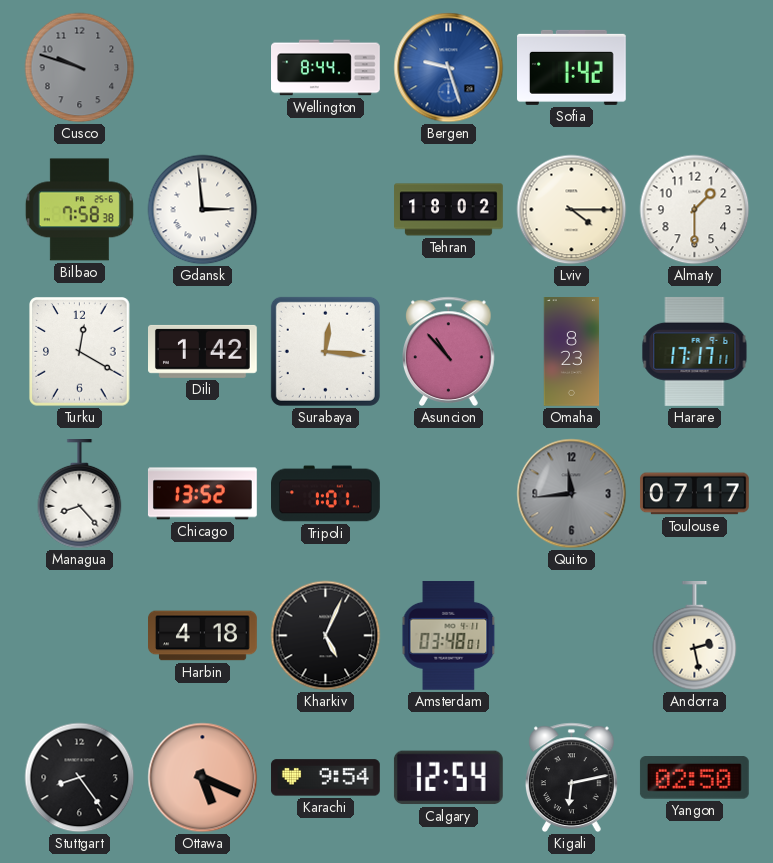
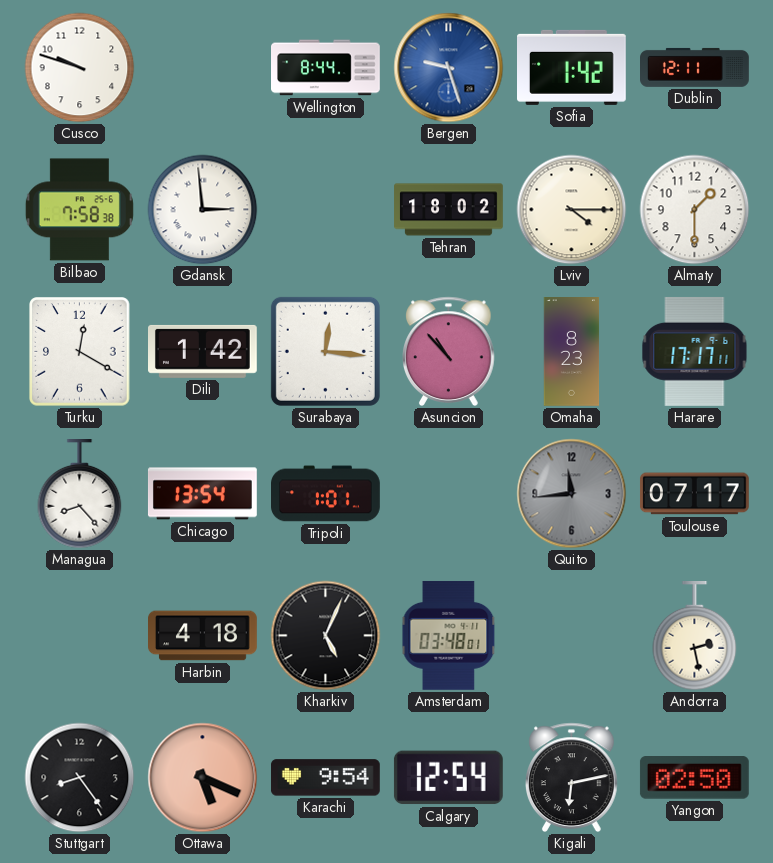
Cusco dial: grey -> white
Dublin: none -> 12:11
Chicago: 13:52 -> 13:54
